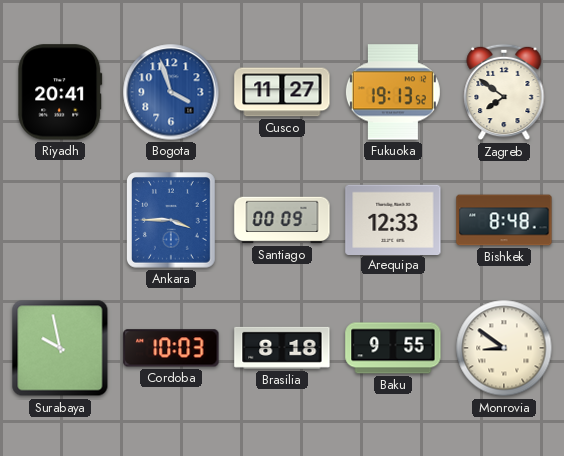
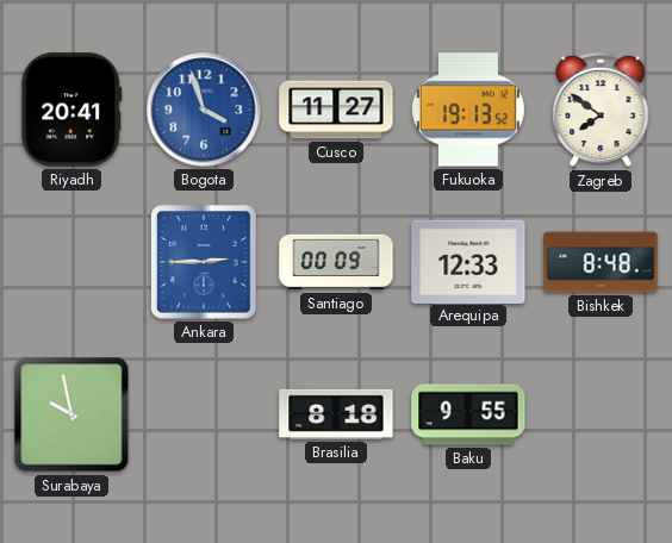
Ankara: 3:45 -> 2:45
Cordoba: 10:03 -> none
Monrovia: 8:51 -> none
